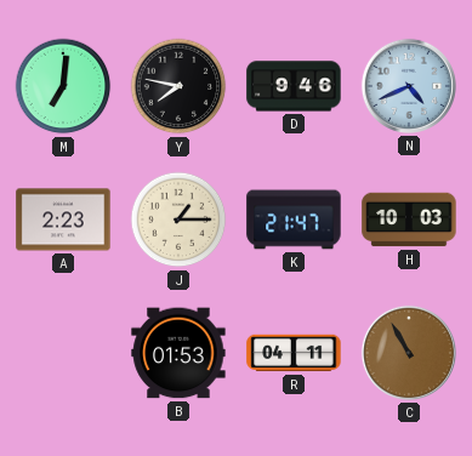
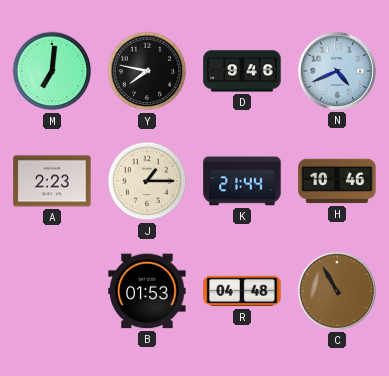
K: 21:47 -> 21:44
H: 10:03 -> 10:46
R: 04:11 -> 04:48
